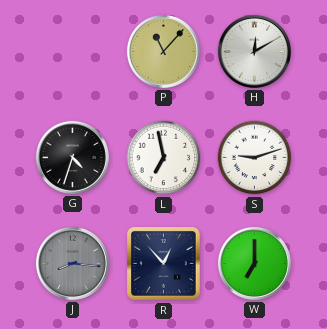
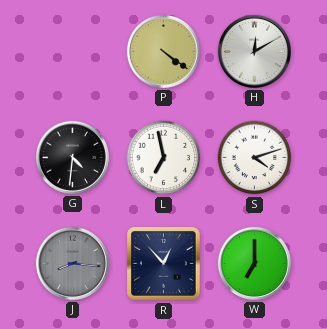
P: 11:07 -> 4:21
G: 4:33 -> 4:31
S: 9:12 -> 4:12
